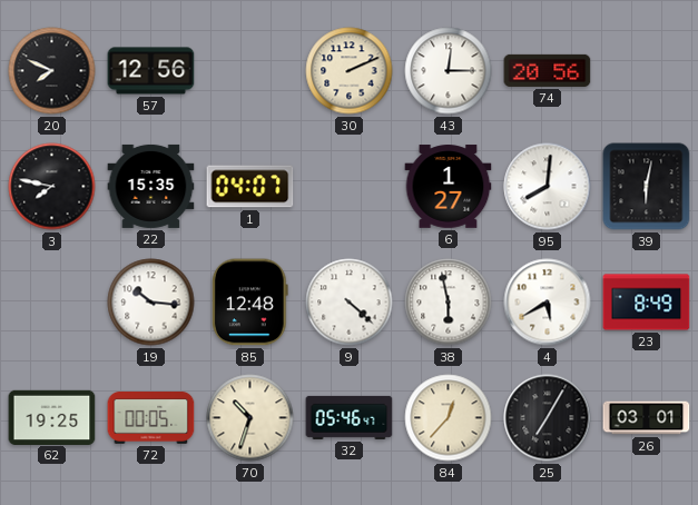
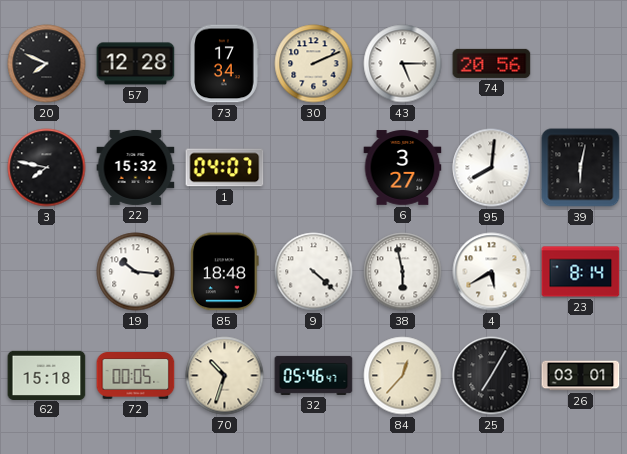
57: 12:56 -> 12:28
73: none -> 17:34
43: 12:15 -> 5:15
22: 15:35 -> 15:32
6: 1:27 -> 3:27
85: 12:48 -> 18:48
23: 8:49 -> 8:14
62: 19:25 -> 15:18
